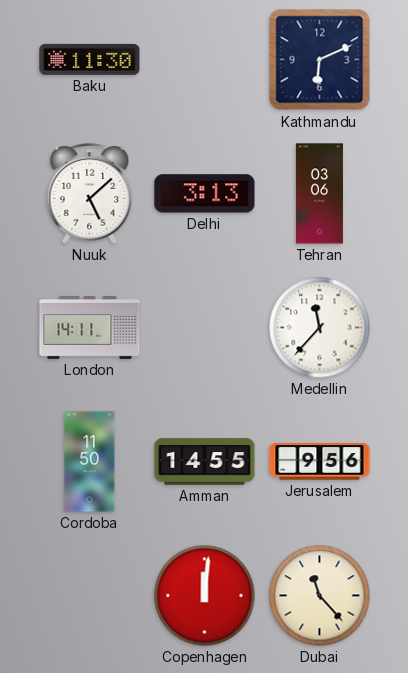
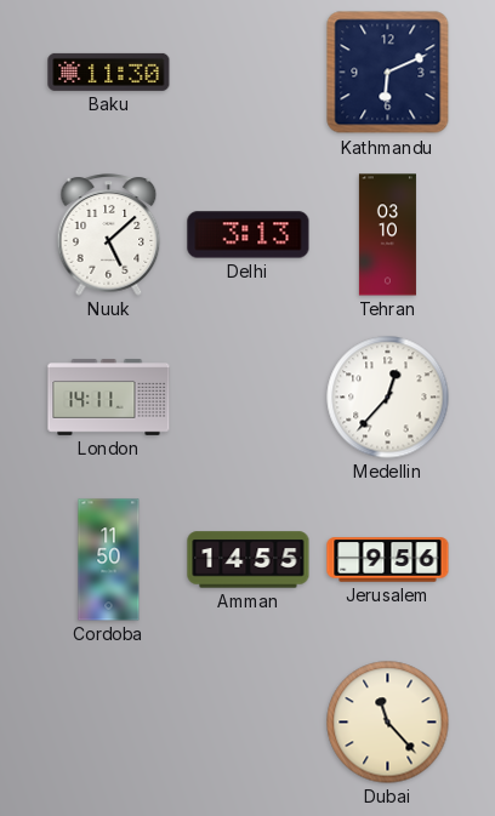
Tehran: 03:06 -> 03:10
Medellin: 11:37 -> 12:37
Copenhagen: 12:01 -> none
